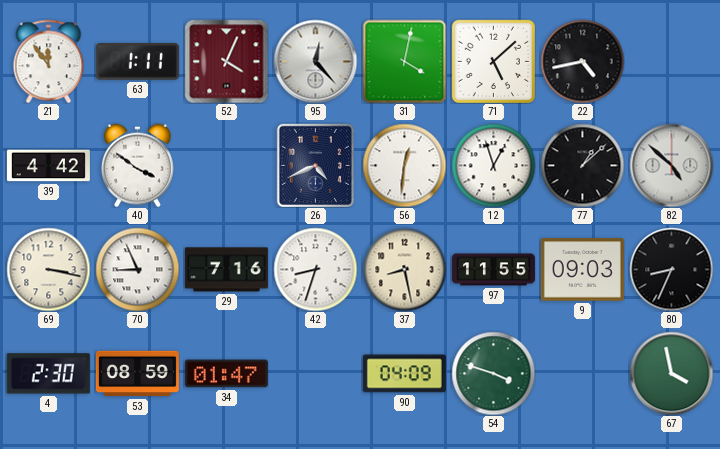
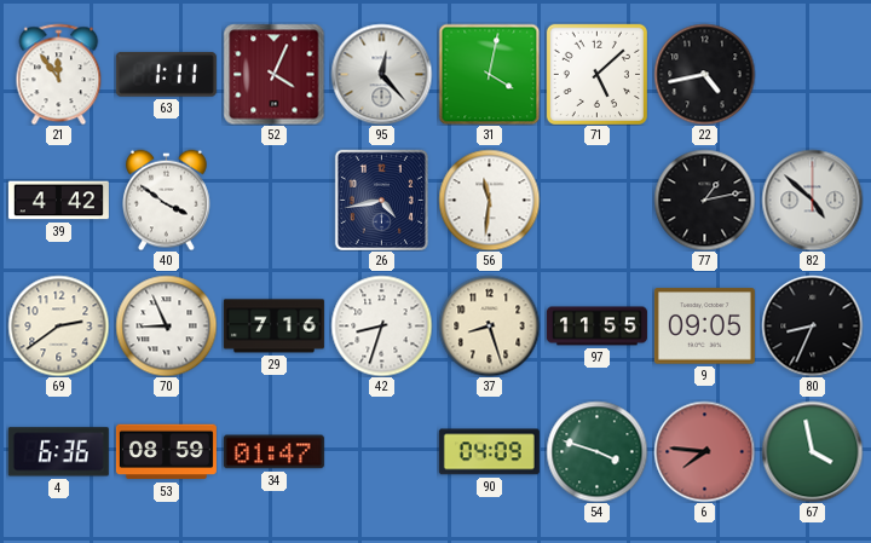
26: 4:41 -> 4:43
56: 12:31 -> 11:31
12: 12:57 -> none
77: 1:08 -> 1:13
69: 3:17 -> 2:39
37: 8:28 -> 8:27
9: 09:03 -> 09:05
4: 2:30 -> 6:36
6: none -> 7:46
